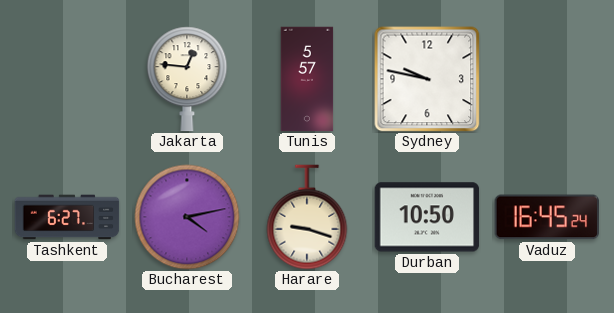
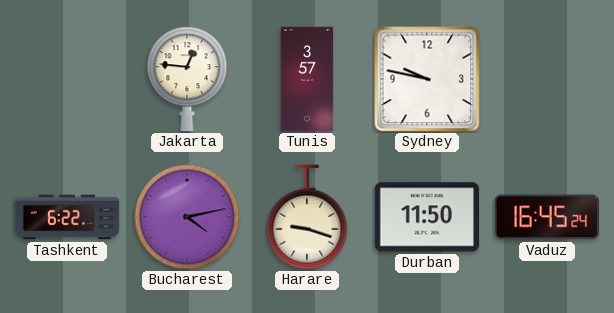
Tunis: 5:57 -> 3:57
Tashkent: 6:27 -> 6:22
Durban: 10:50 -> 11:50
